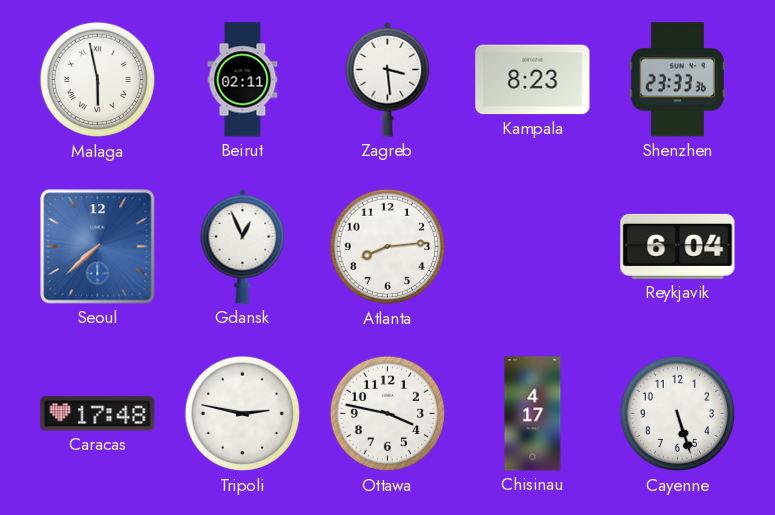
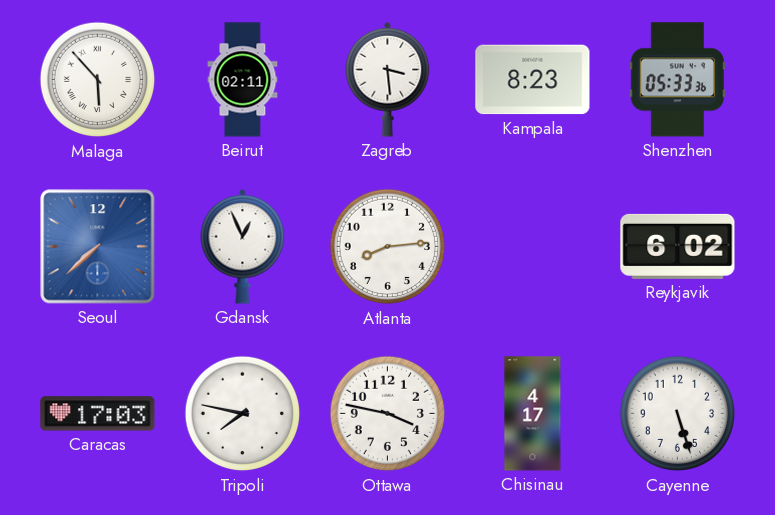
Malaga: 5:58 -> 5:53
Shenzhen: 23:33 -> 05:33
Reykjavik: 6:04 -> 6:02
Caracas: 17:48 -> 17:03
Tripoli: 2:47 -> 7:47
